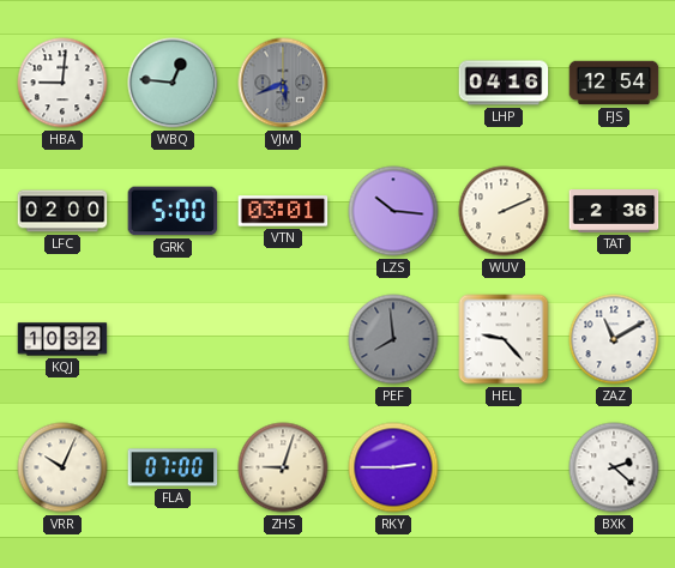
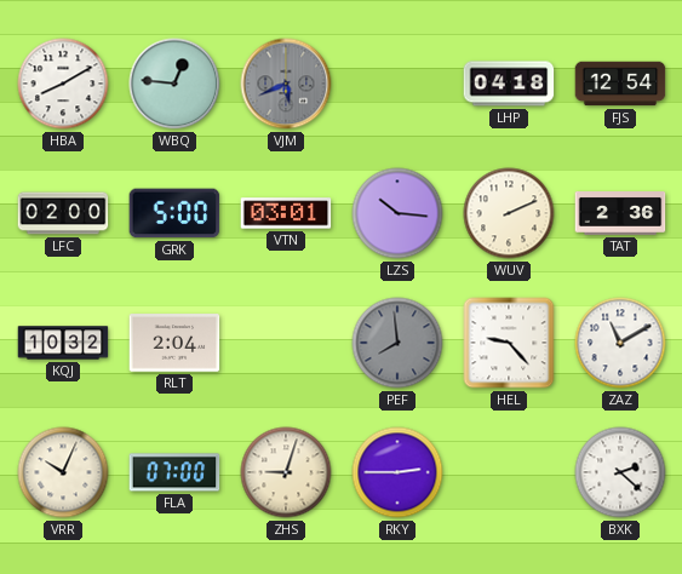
HBA: 9:01 -> 8:10
LHP: 04:16 -> 04:18
RLT: none -> 2:04
